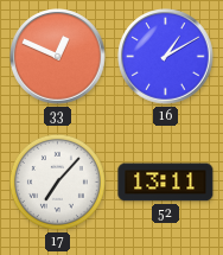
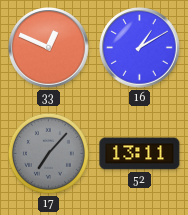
17 dial: white -> grey
